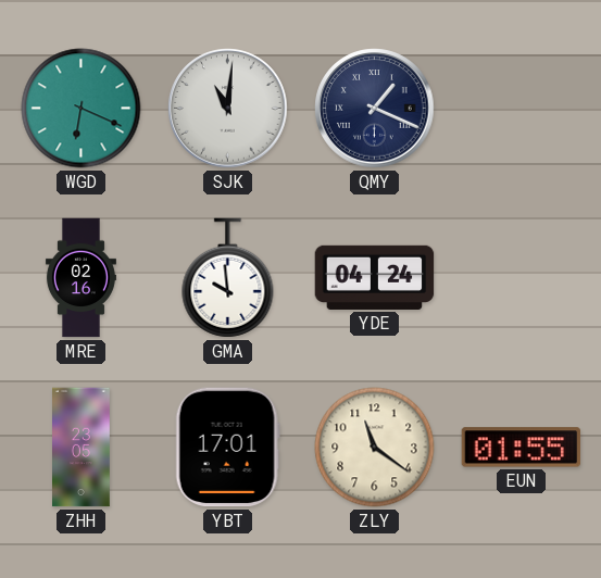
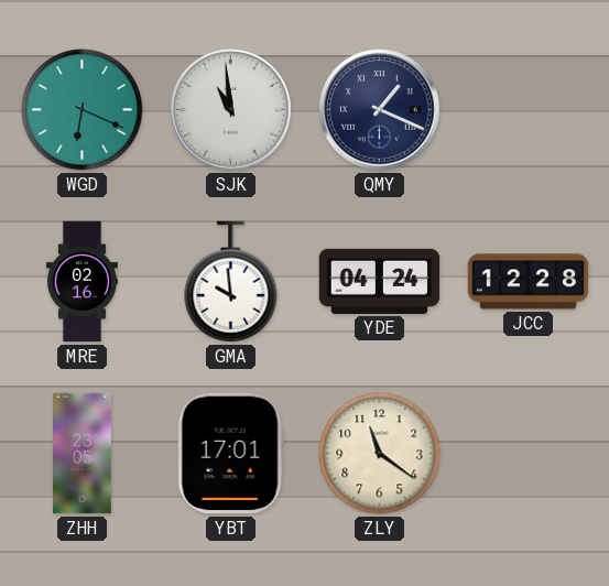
SJK: 11:01 -> 10:59
JCC: none -> 12:28
EUN: 01:55 -> none
